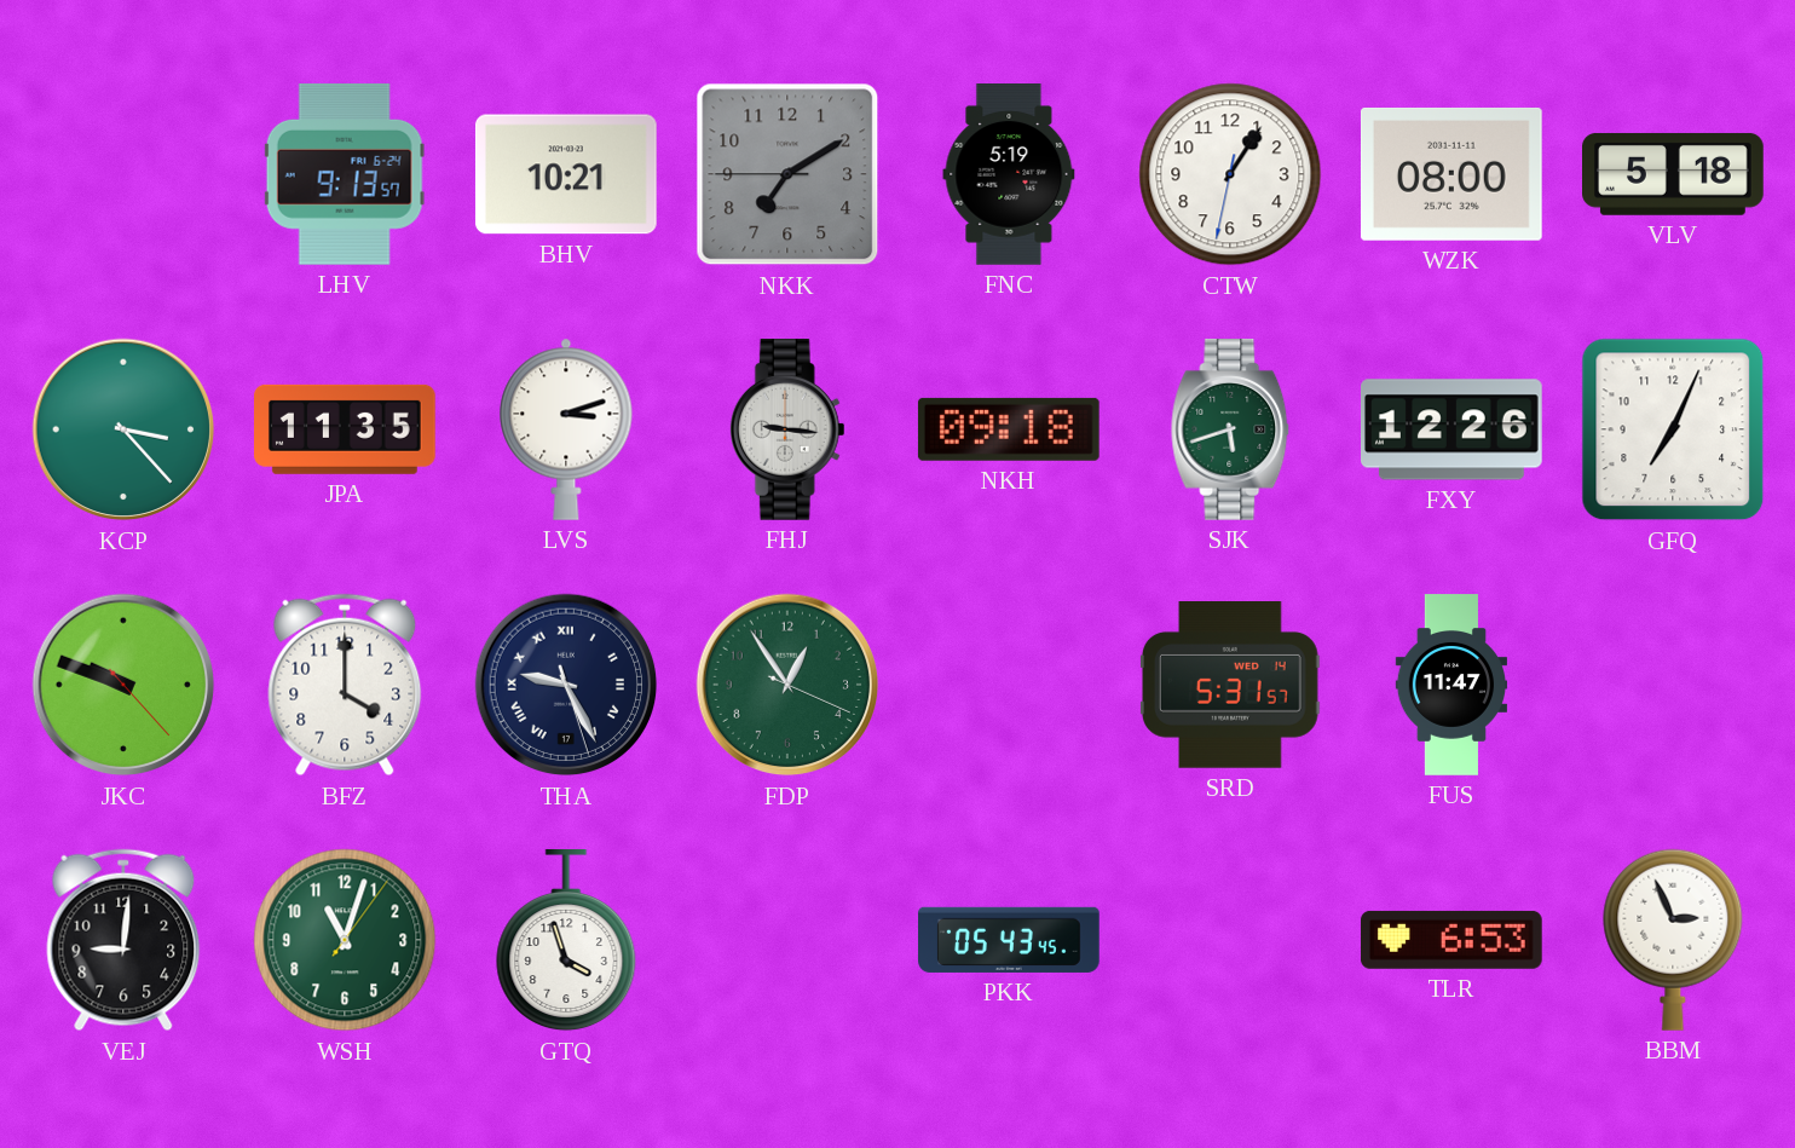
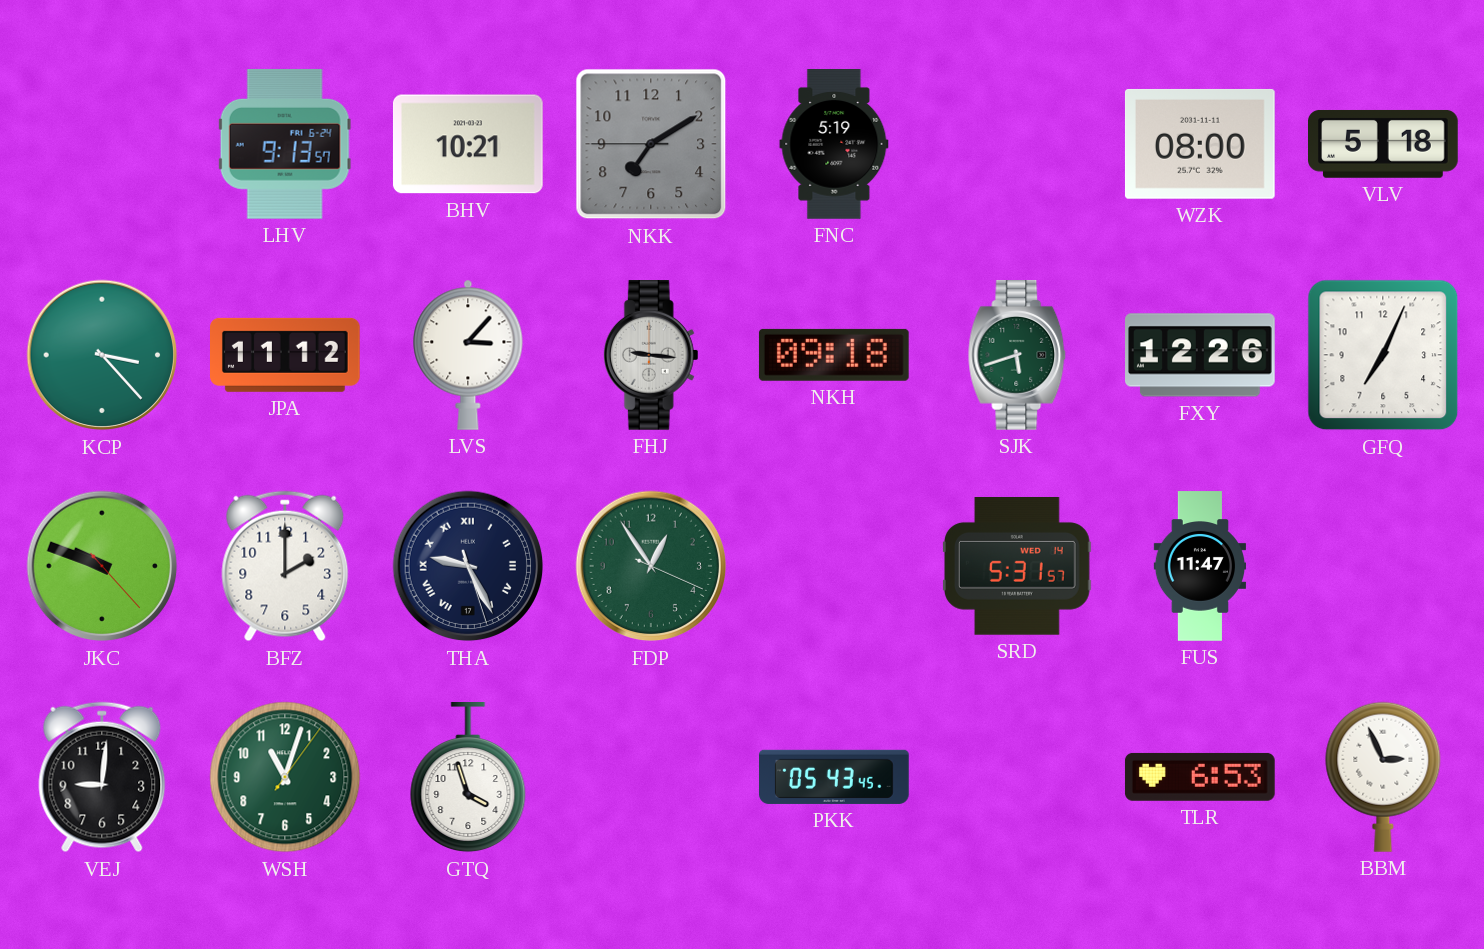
CTW: 1:05 -> none
JPA: 11:35 -> 11:12
LVS: 3:12 -> 3:07
BFZ: 4:00 -> 2:00
